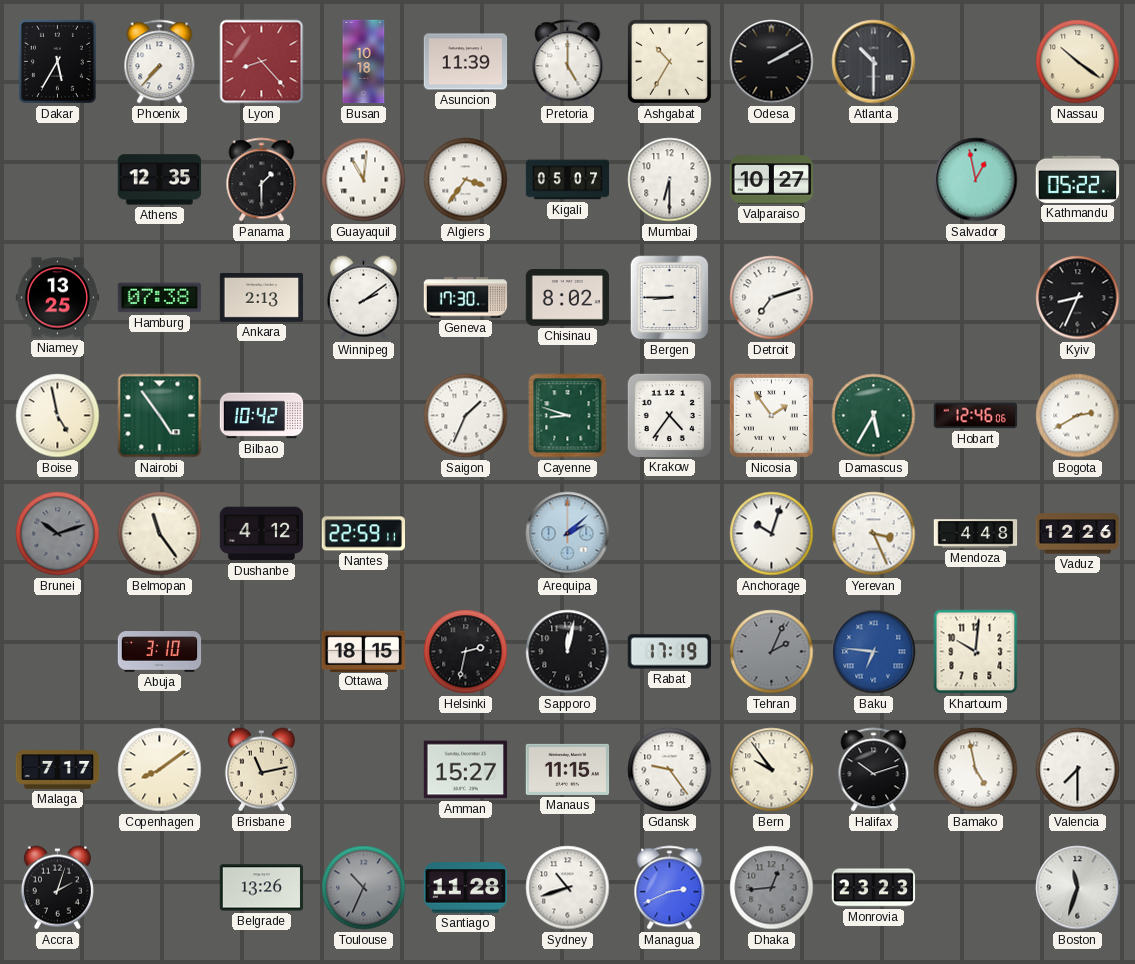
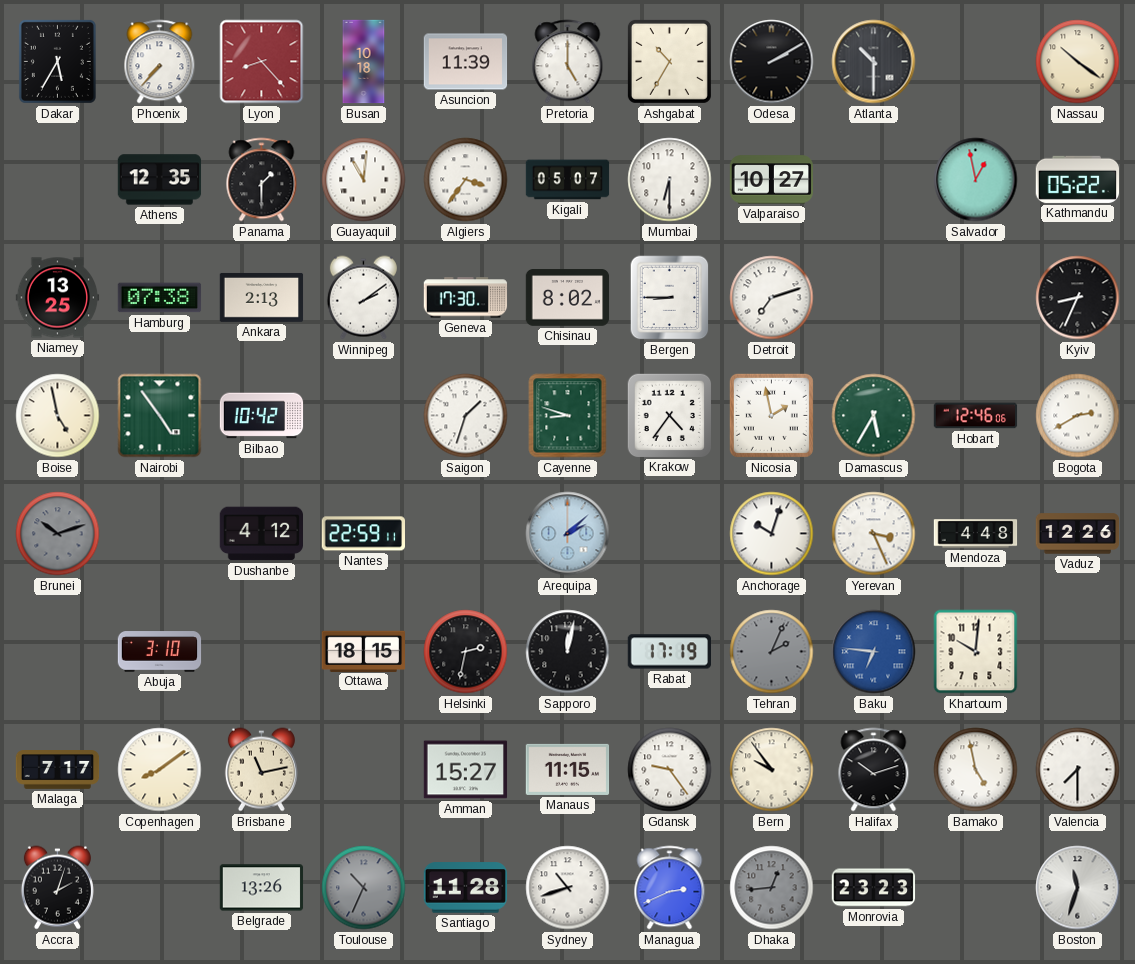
Saigon: 1:34 -> 1:33
Nicosia: 1:54 -> 1:58
Belmopan: 11:24 -> none
